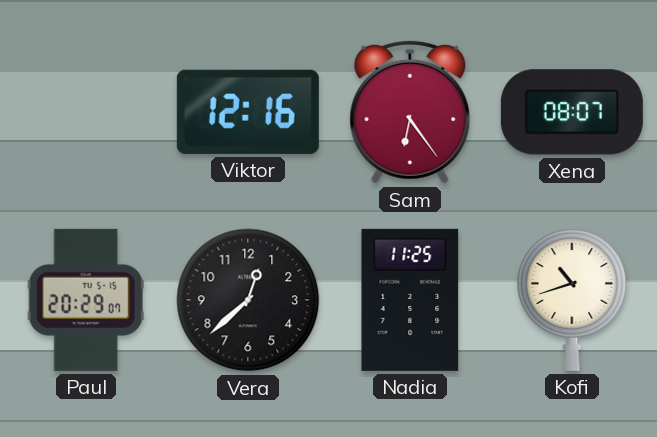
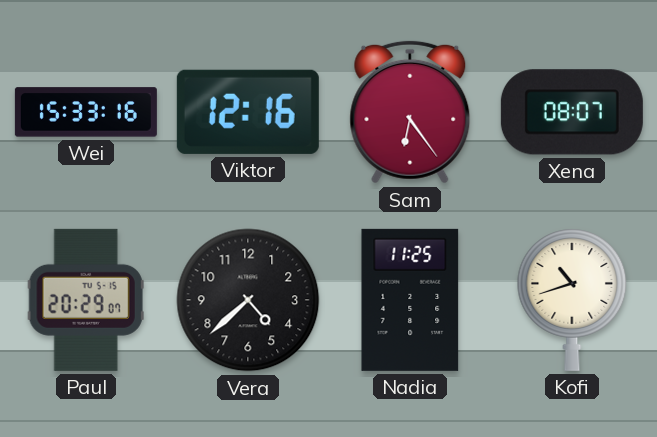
Wei: none -> 15:33
Vera: 12:38 -> 4:38
